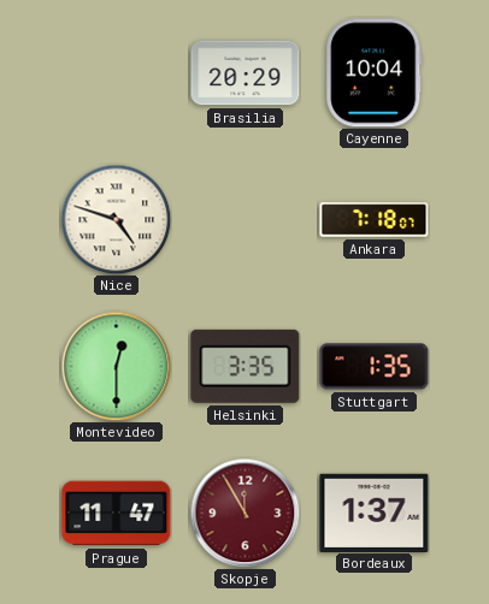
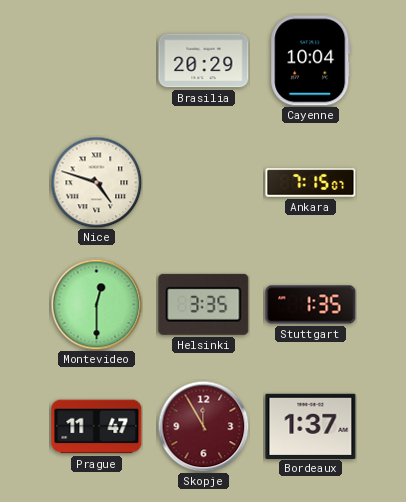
Ankara: 7:18 -> 7:15
